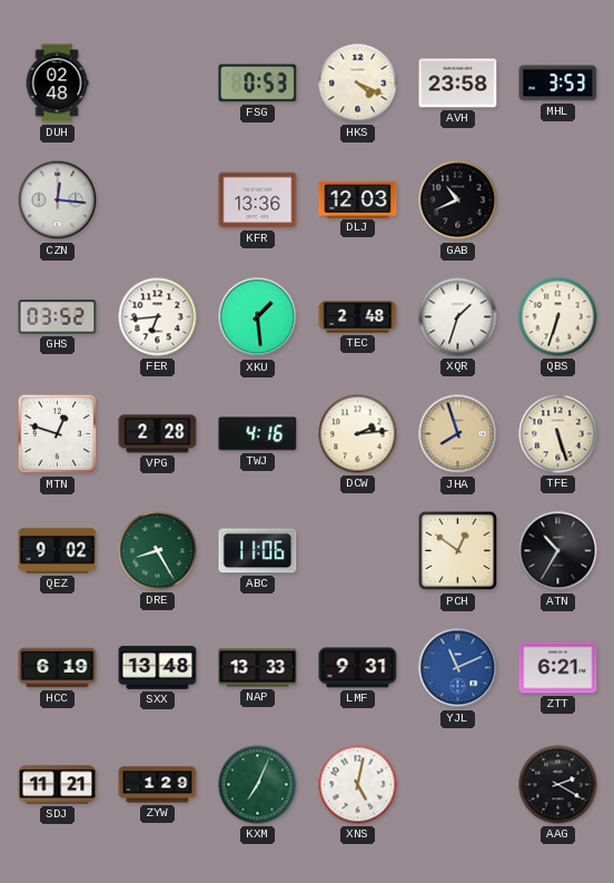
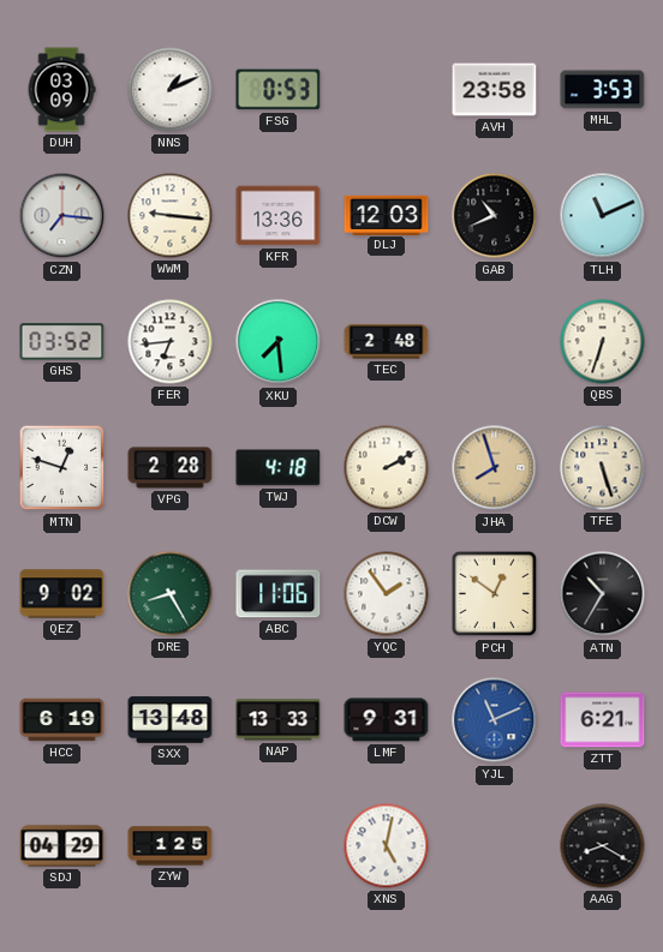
DUH: 02:48 -> 03:09
NNS: none -> 1:11
HKS: 4:19 -> none
CZN: 12:16 -> 7:16
WWM: none -> 9:16
TLH: none -> 11:11
XKU: 1:29 -> 7:29
XQR: 1:33 -> none
TWJ: 4:16 -> 4:18
DCW: 2:14 -> 2:10
YQC: none -> 1:54
SDJ: 11:21 -> 04:29
ZYW: 1:29 -> 1:25
KXM: 7:04 -> none
AAG: 2:20 -> 8:20
